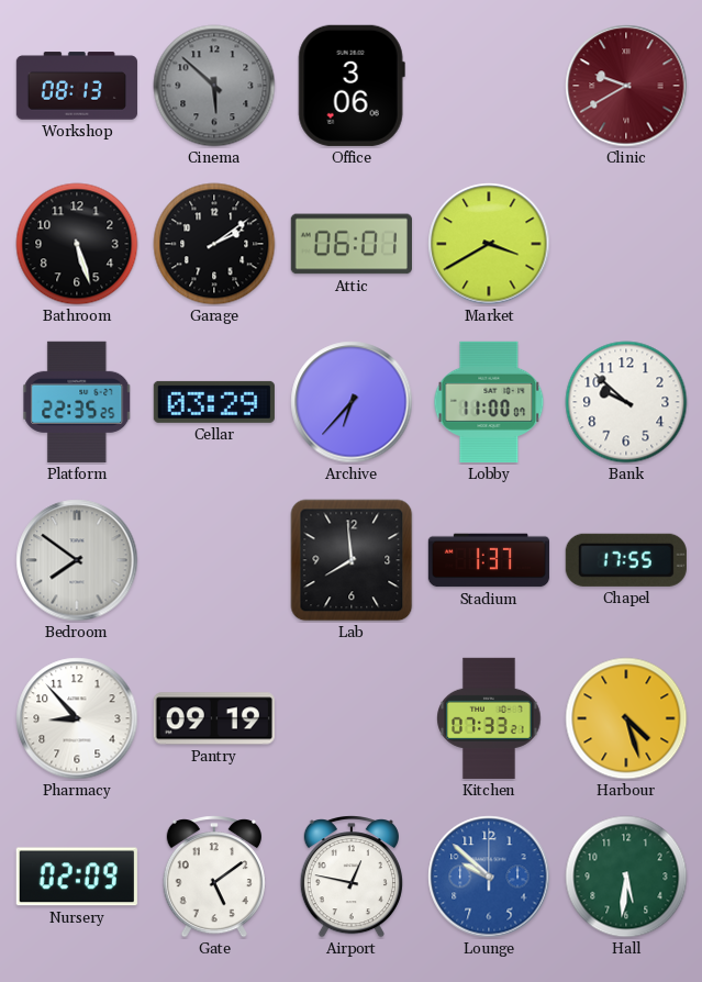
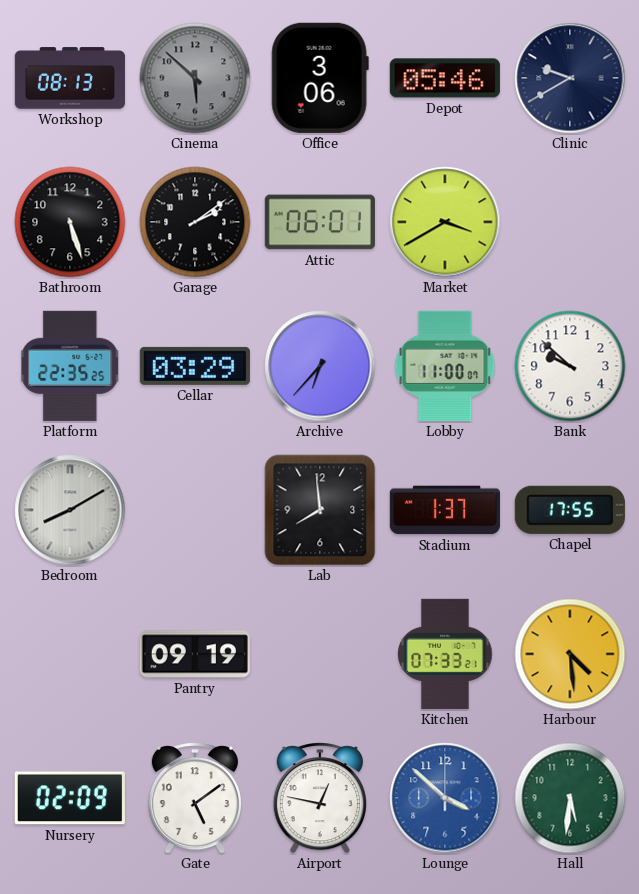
Depot: none -> 05:46
Clinic dial: burgundy -> navy
Bedroom: 7:51 -> 8:10
Pharmacy: 8:53 -> none
Harbour: 4:27 -> 4:29
Lounge: 9:52 -> 3:52
